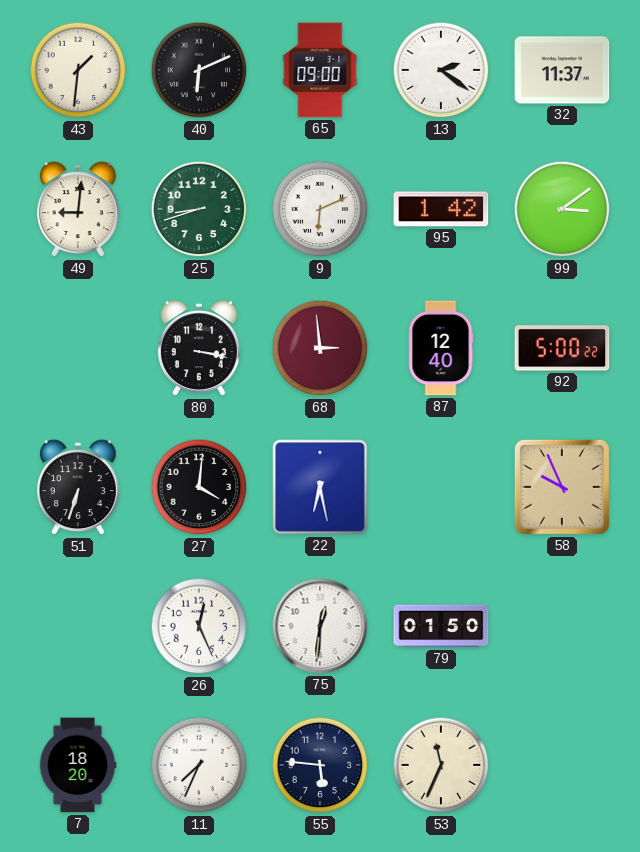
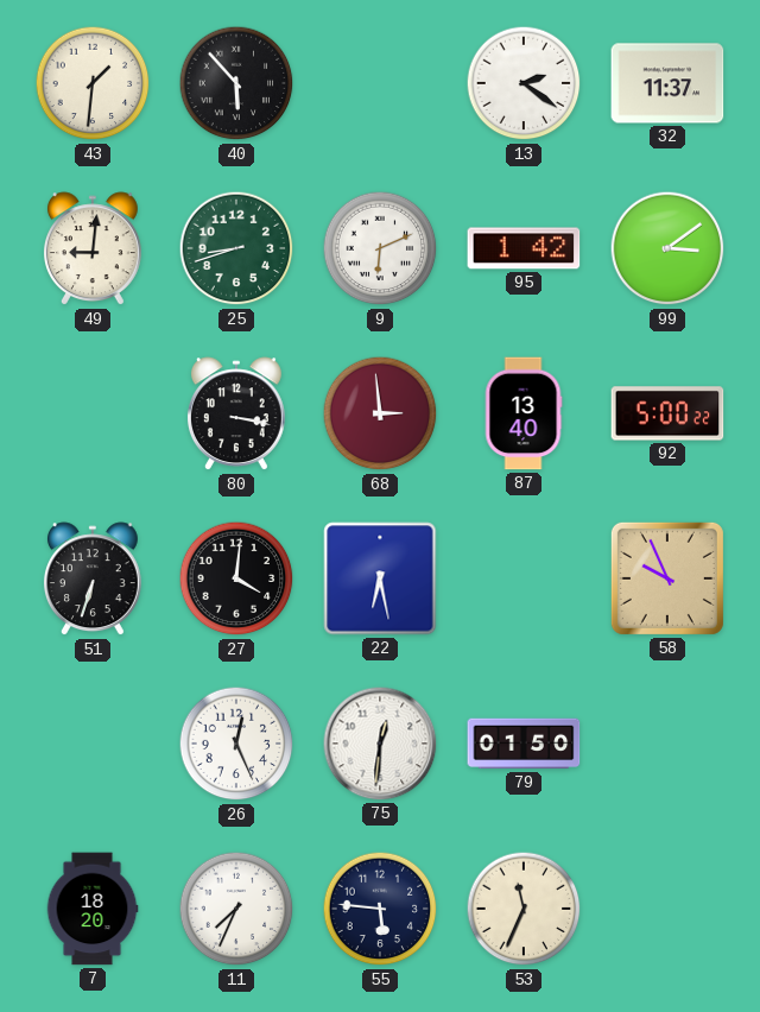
40: 6:11 -> 5:53
65: 09:00 -> none
87: 12:40 -> 13:40
